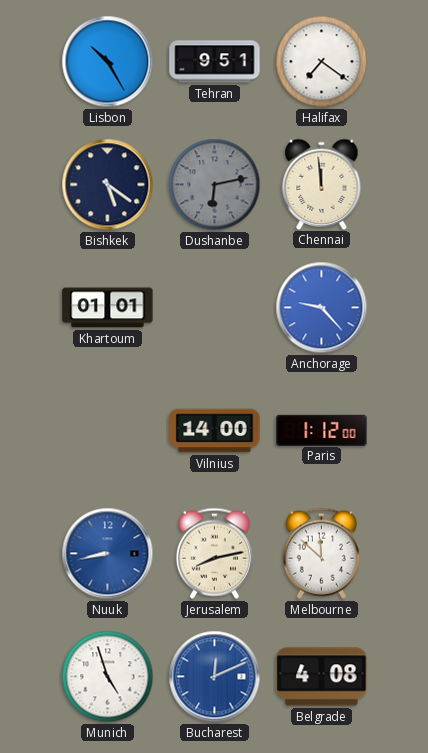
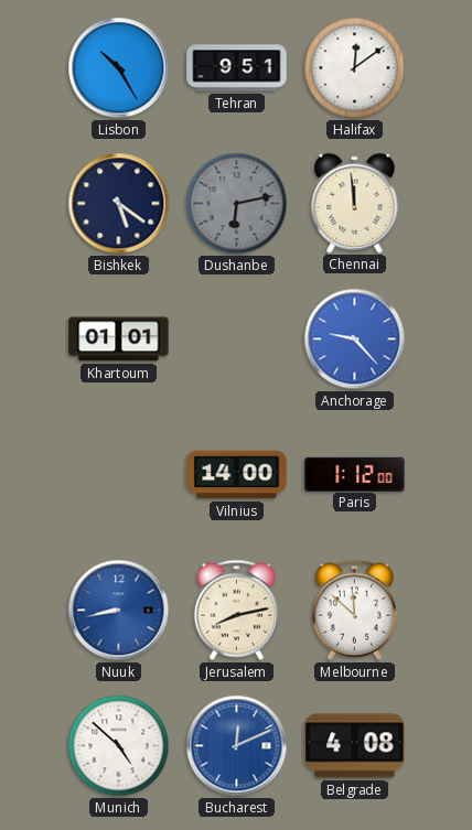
Halifax: 7:21 -> 12:09
Munich: 4:57 -> 4:52
